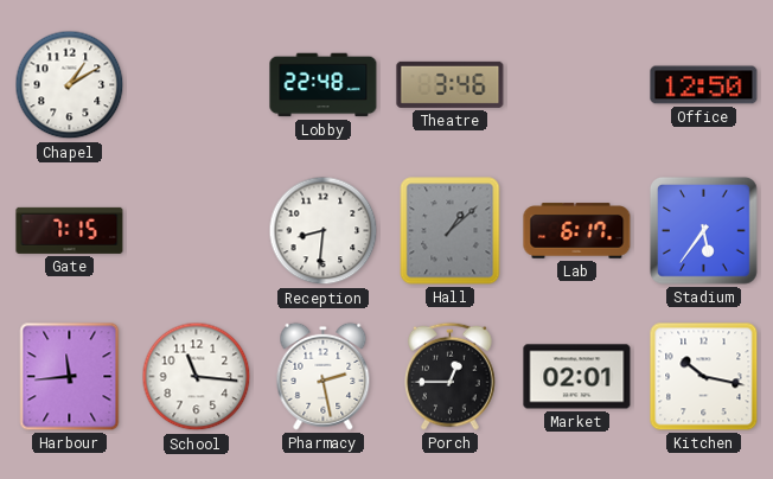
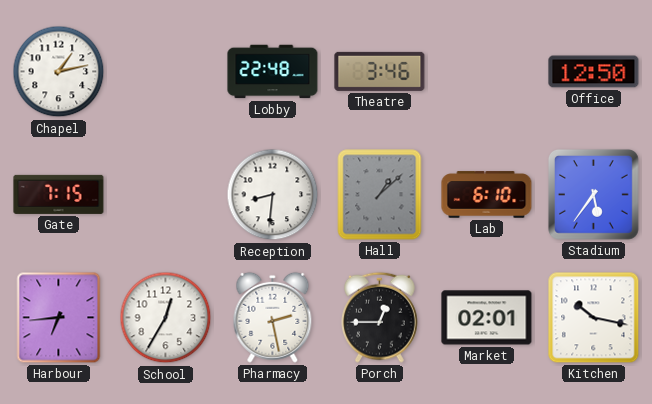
Chapel: 1:10 -> 1:13
Lab: 6:17 -> 6:10
Harbour: 11:44 -> 6:44
School: 11:16 -> 12:35
